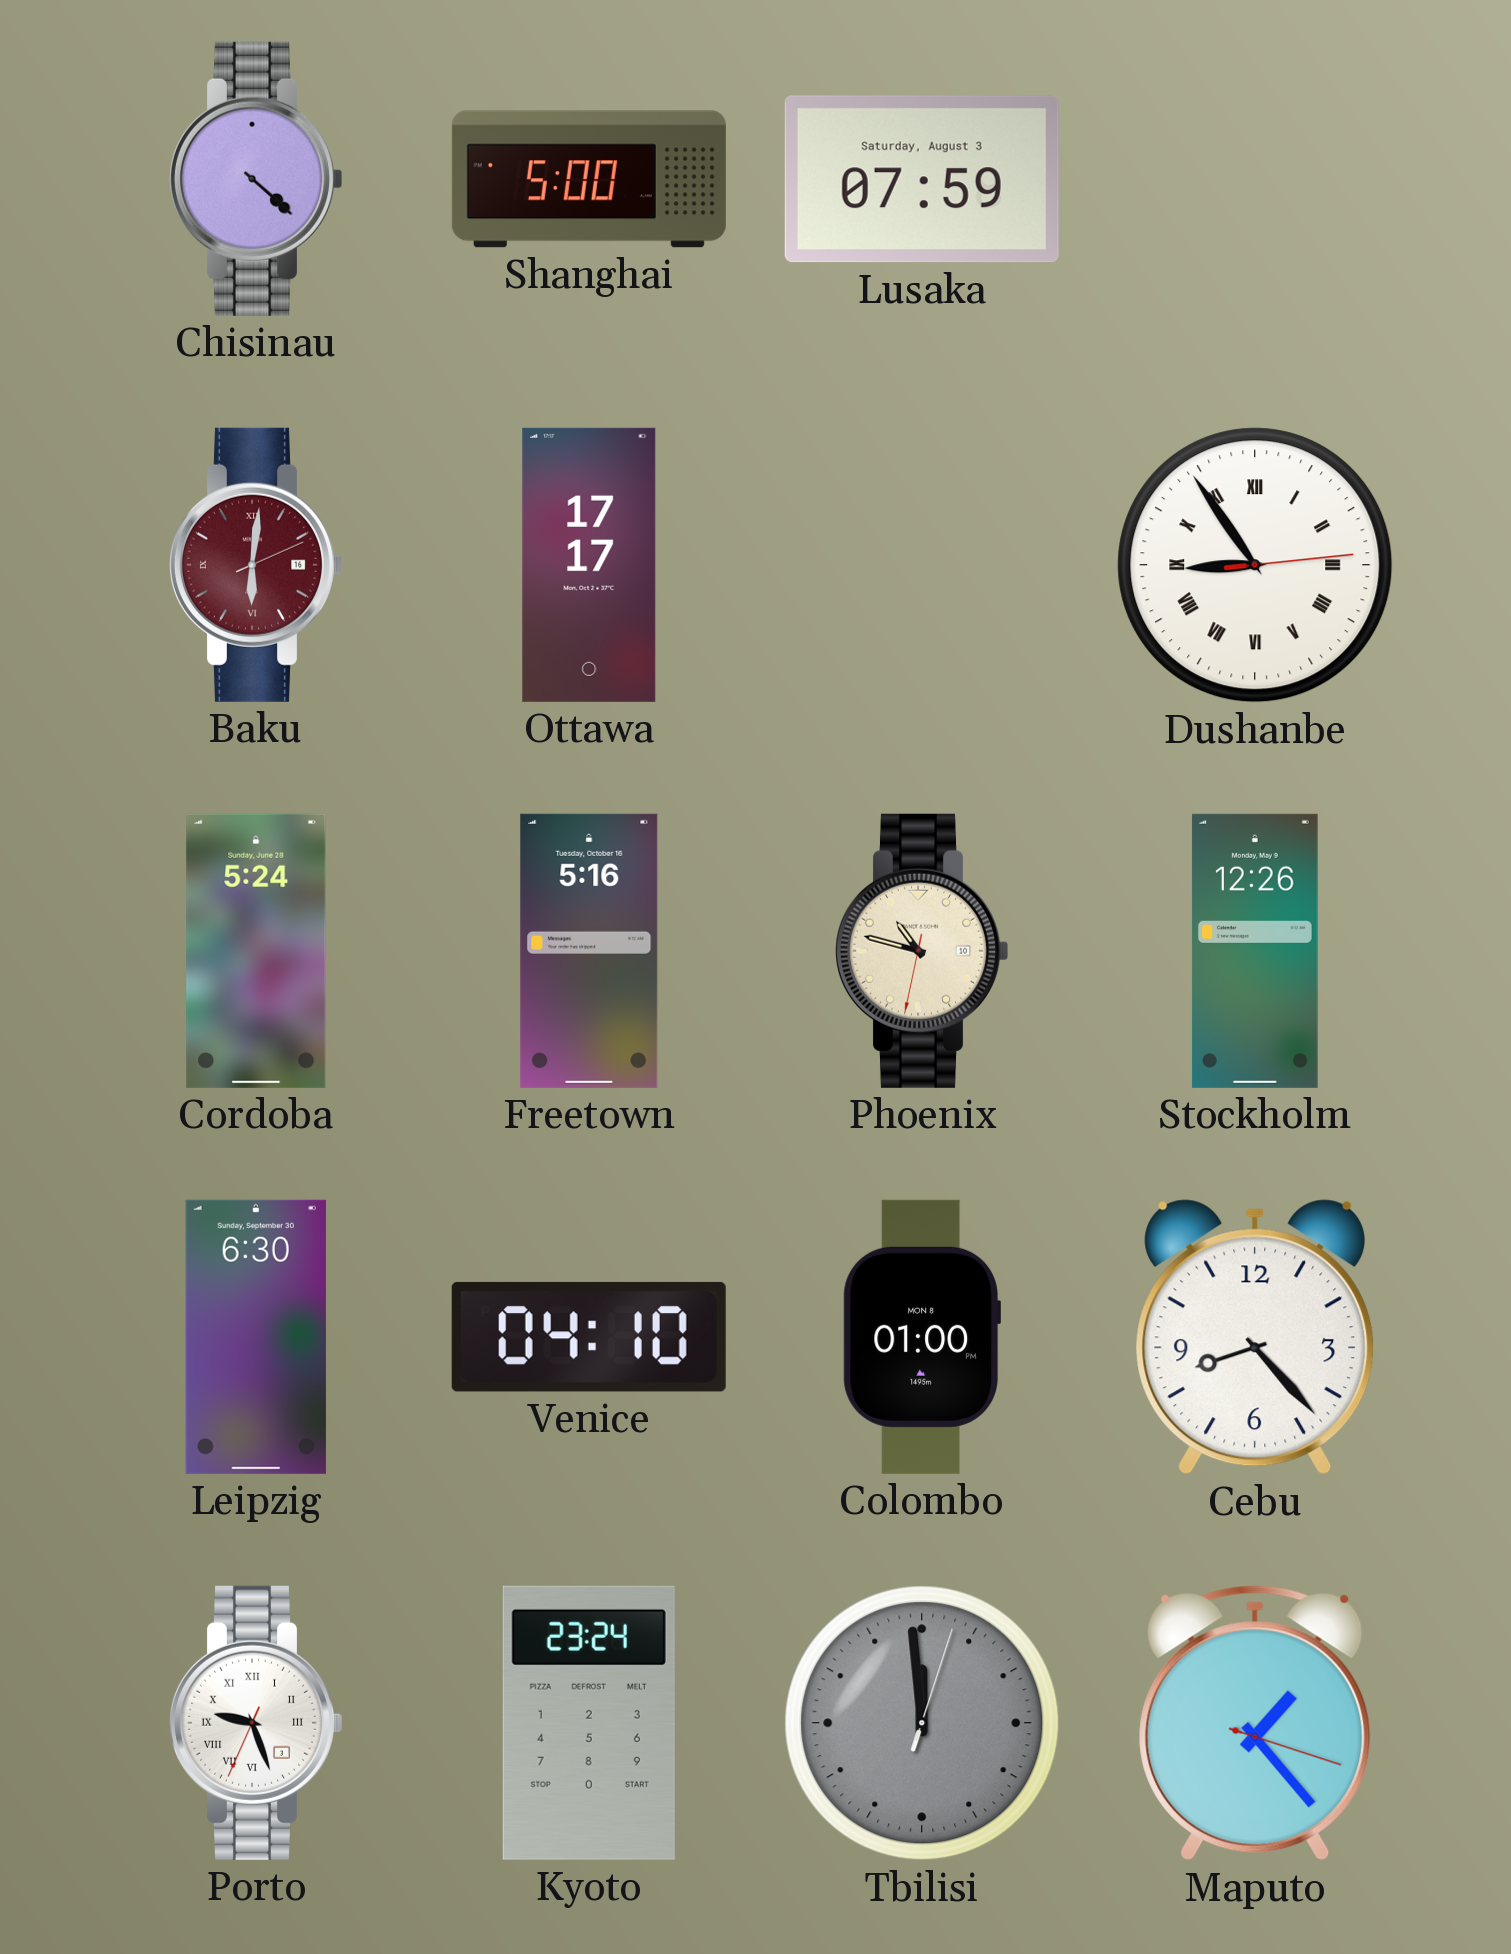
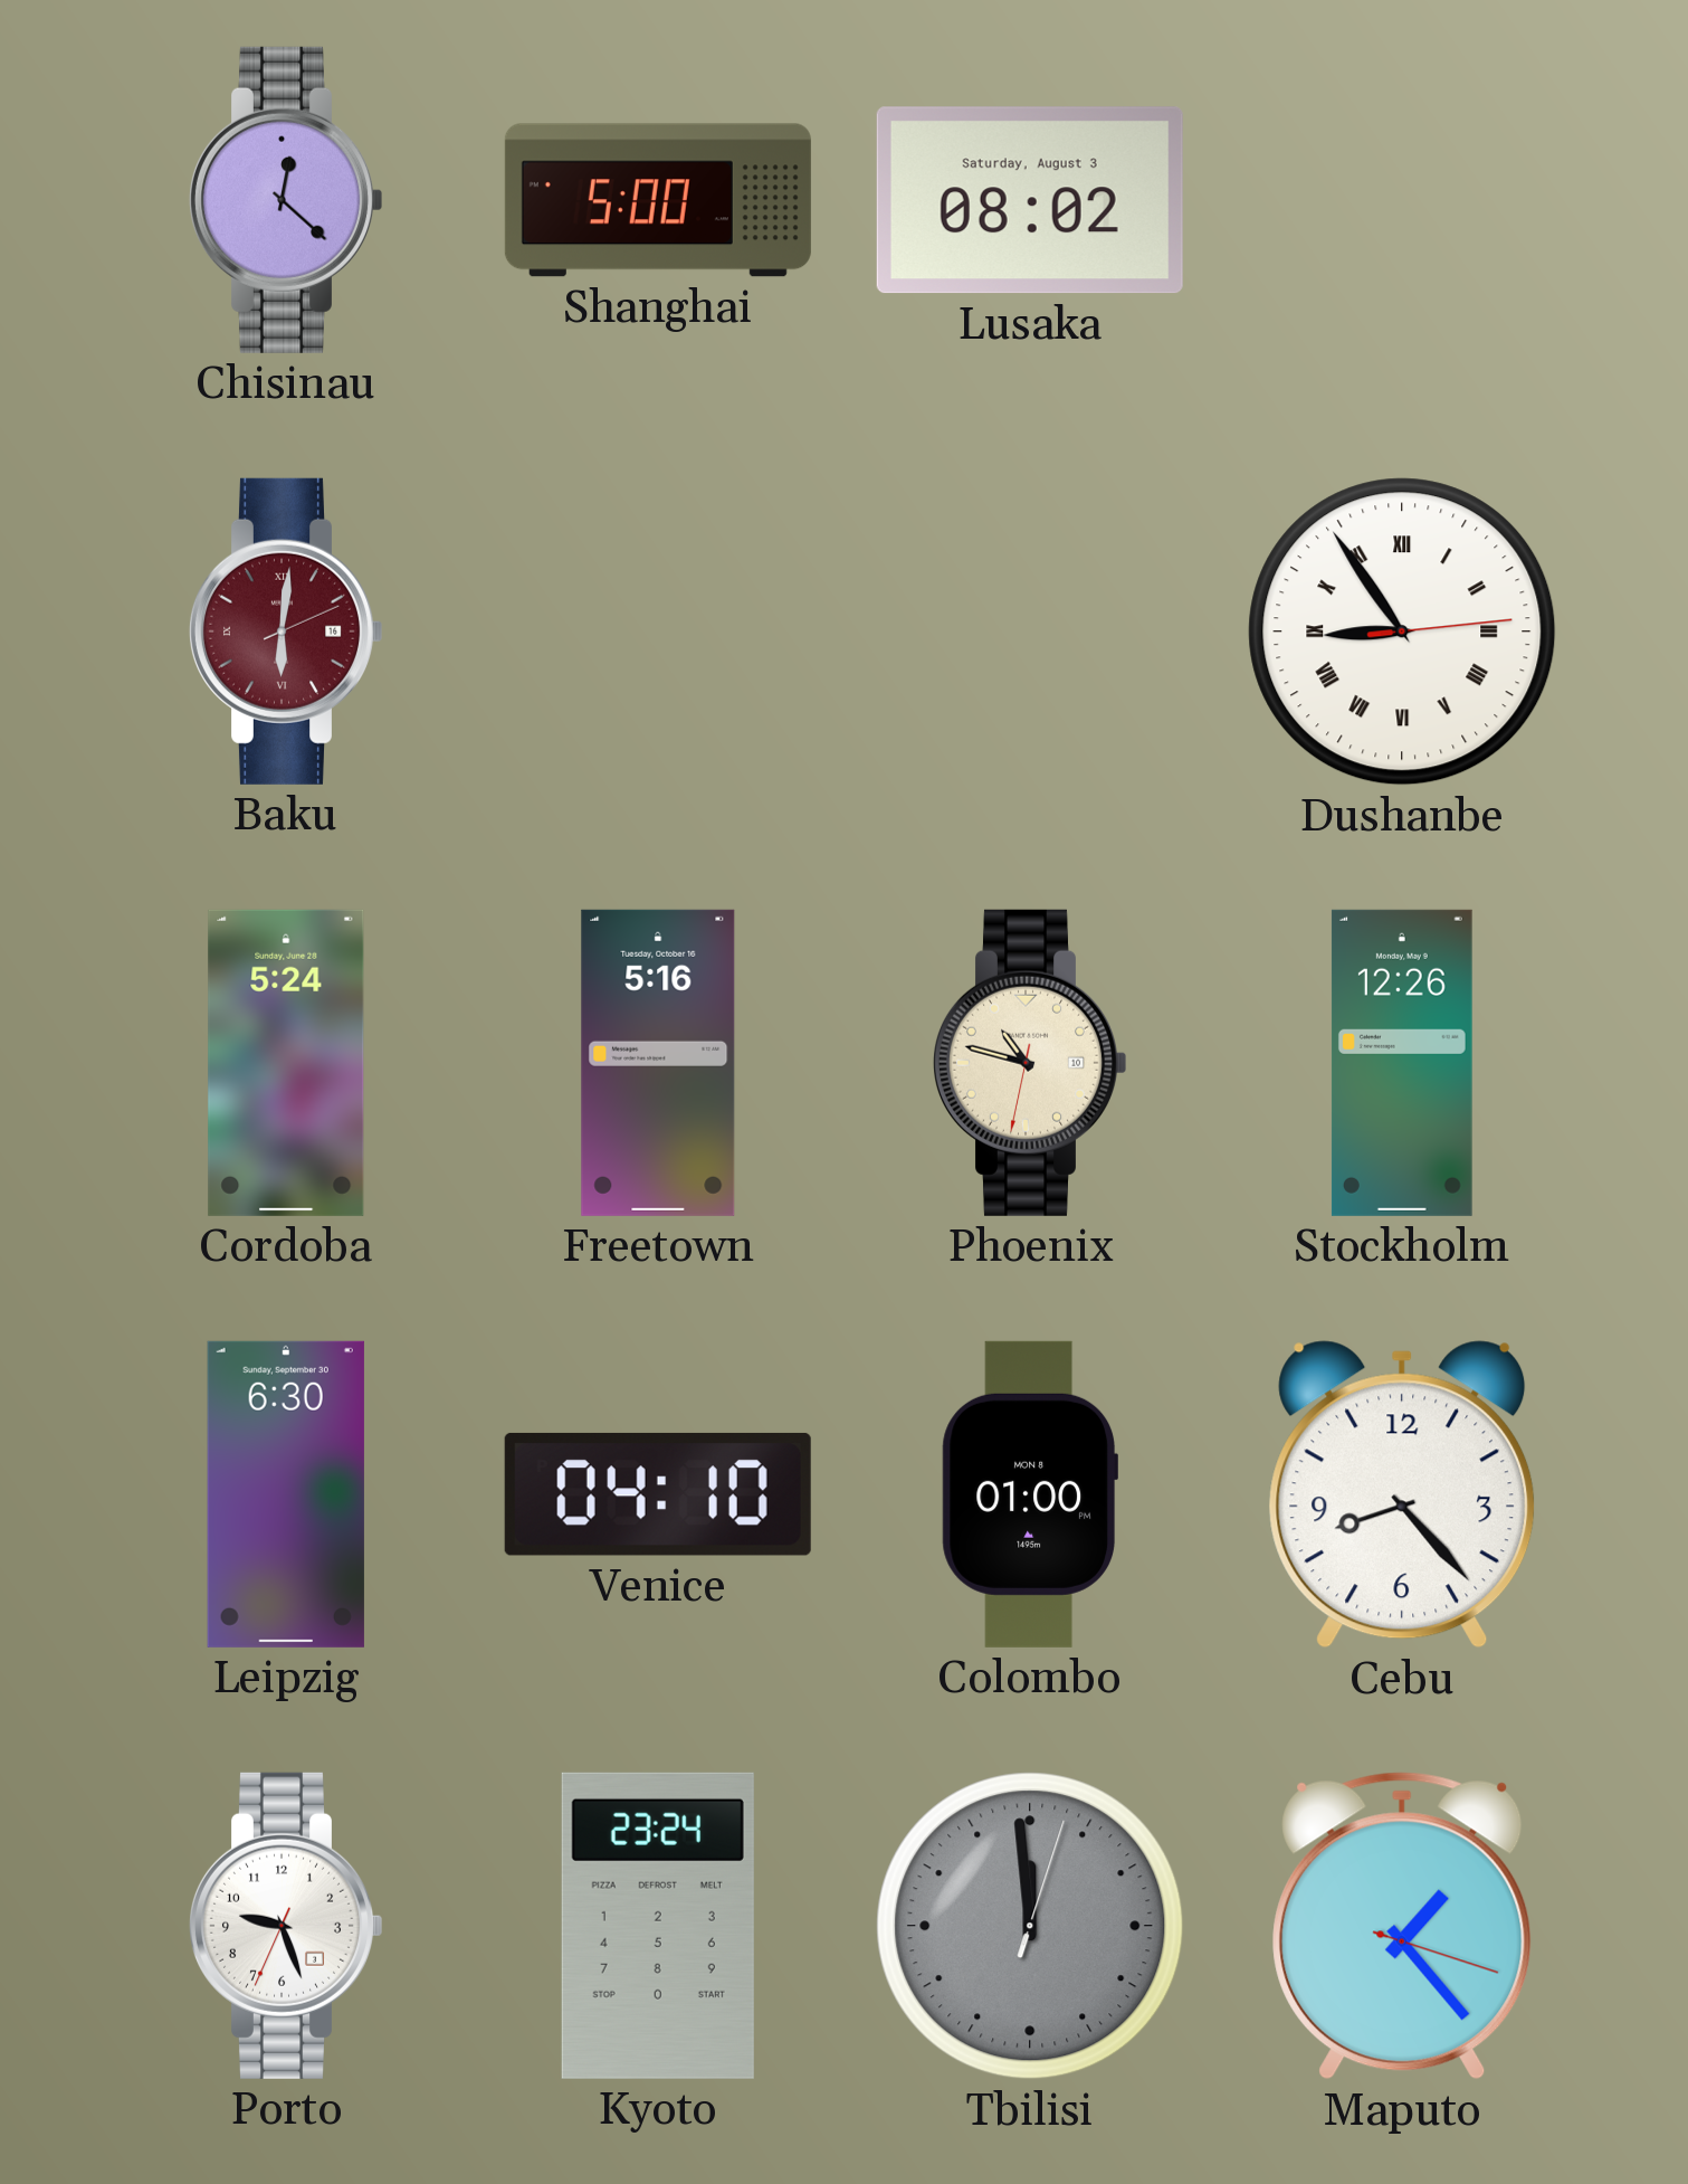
Chisinau: 4:22 -> 12:22
Lusaka: 07:59 -> 08:02
Ottawa: 17:17 -> none
Porto numerals: Roman -> Arabic
